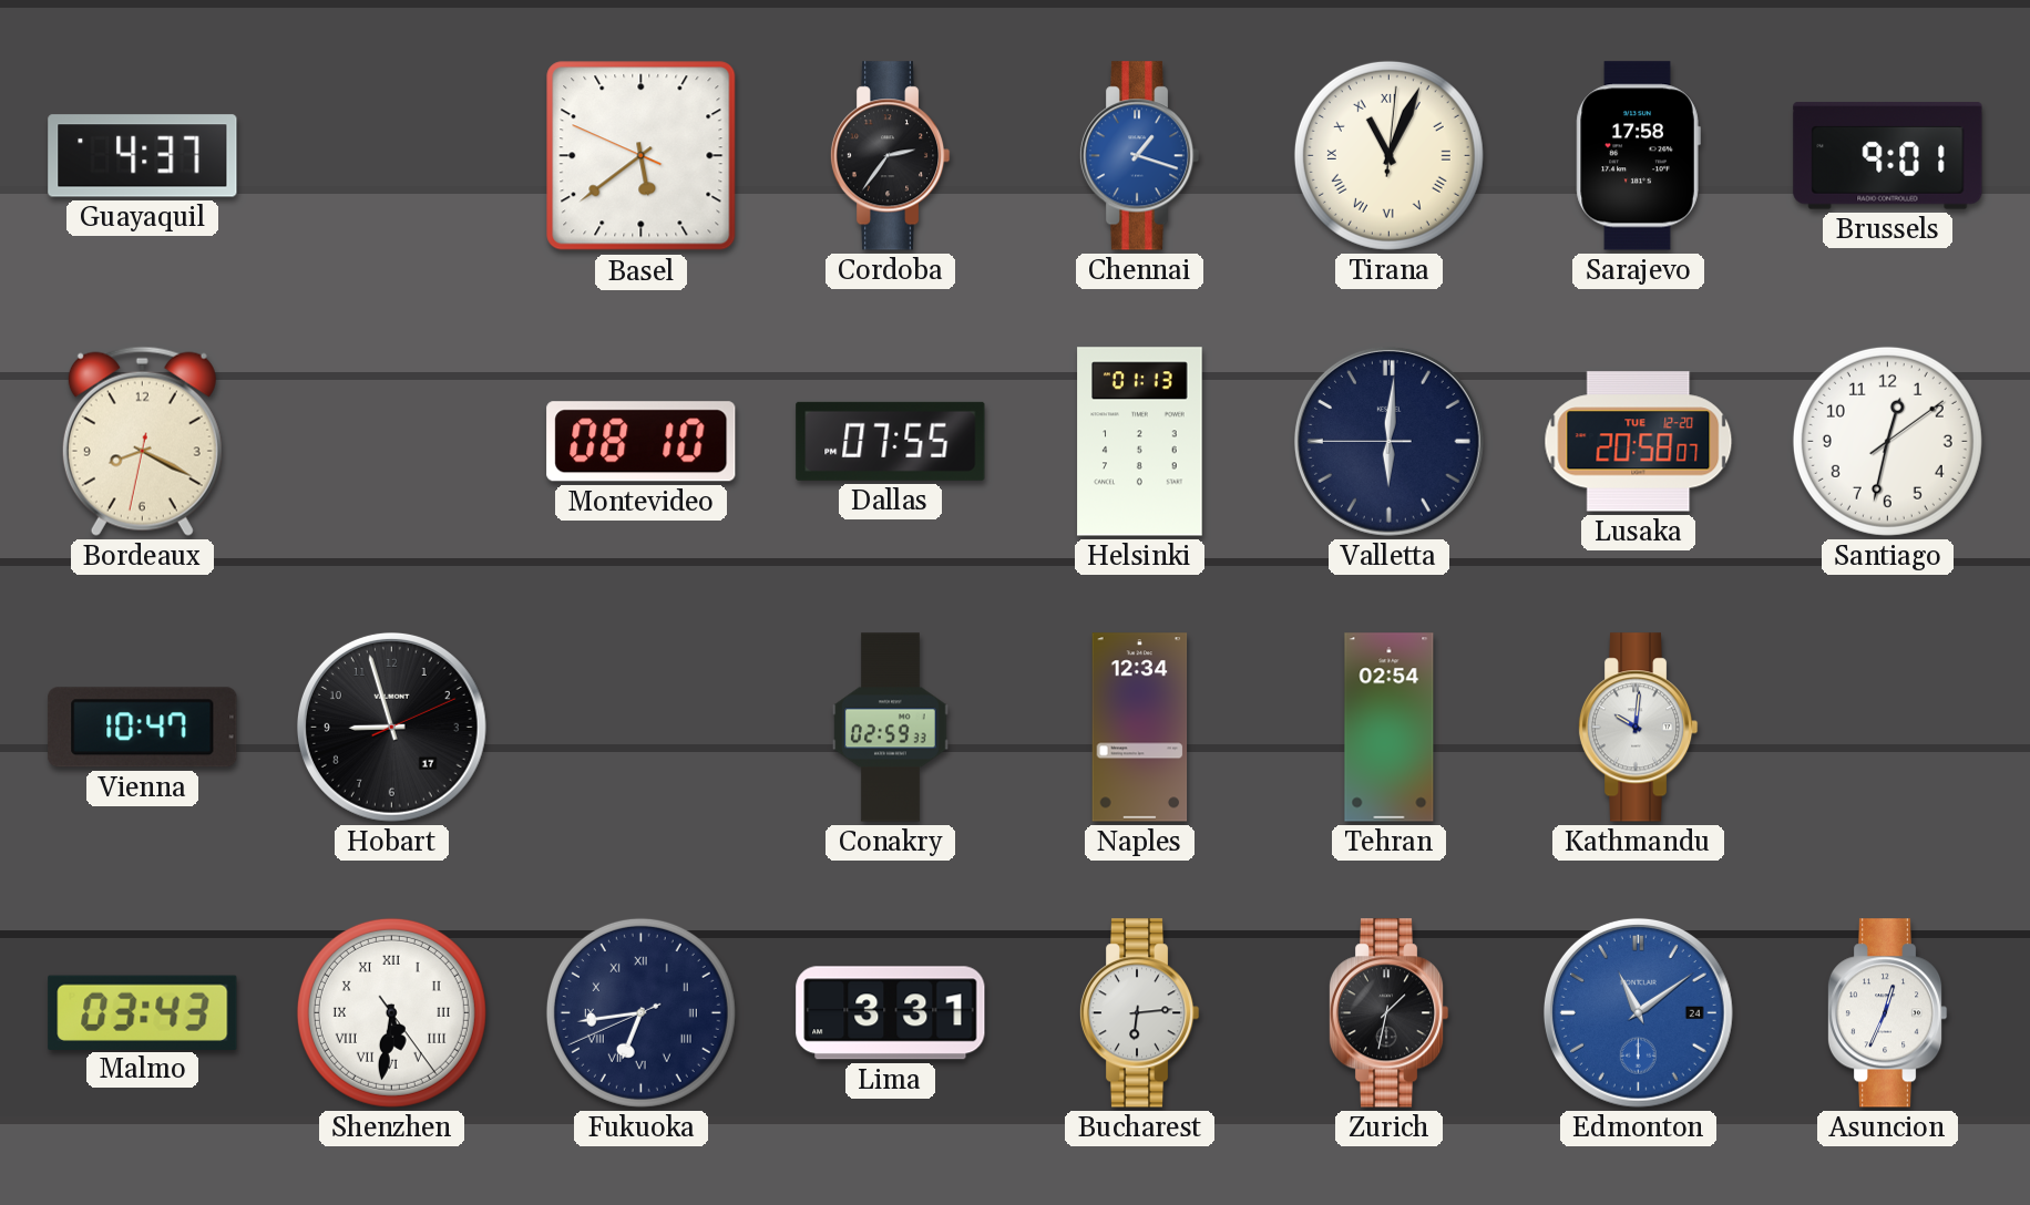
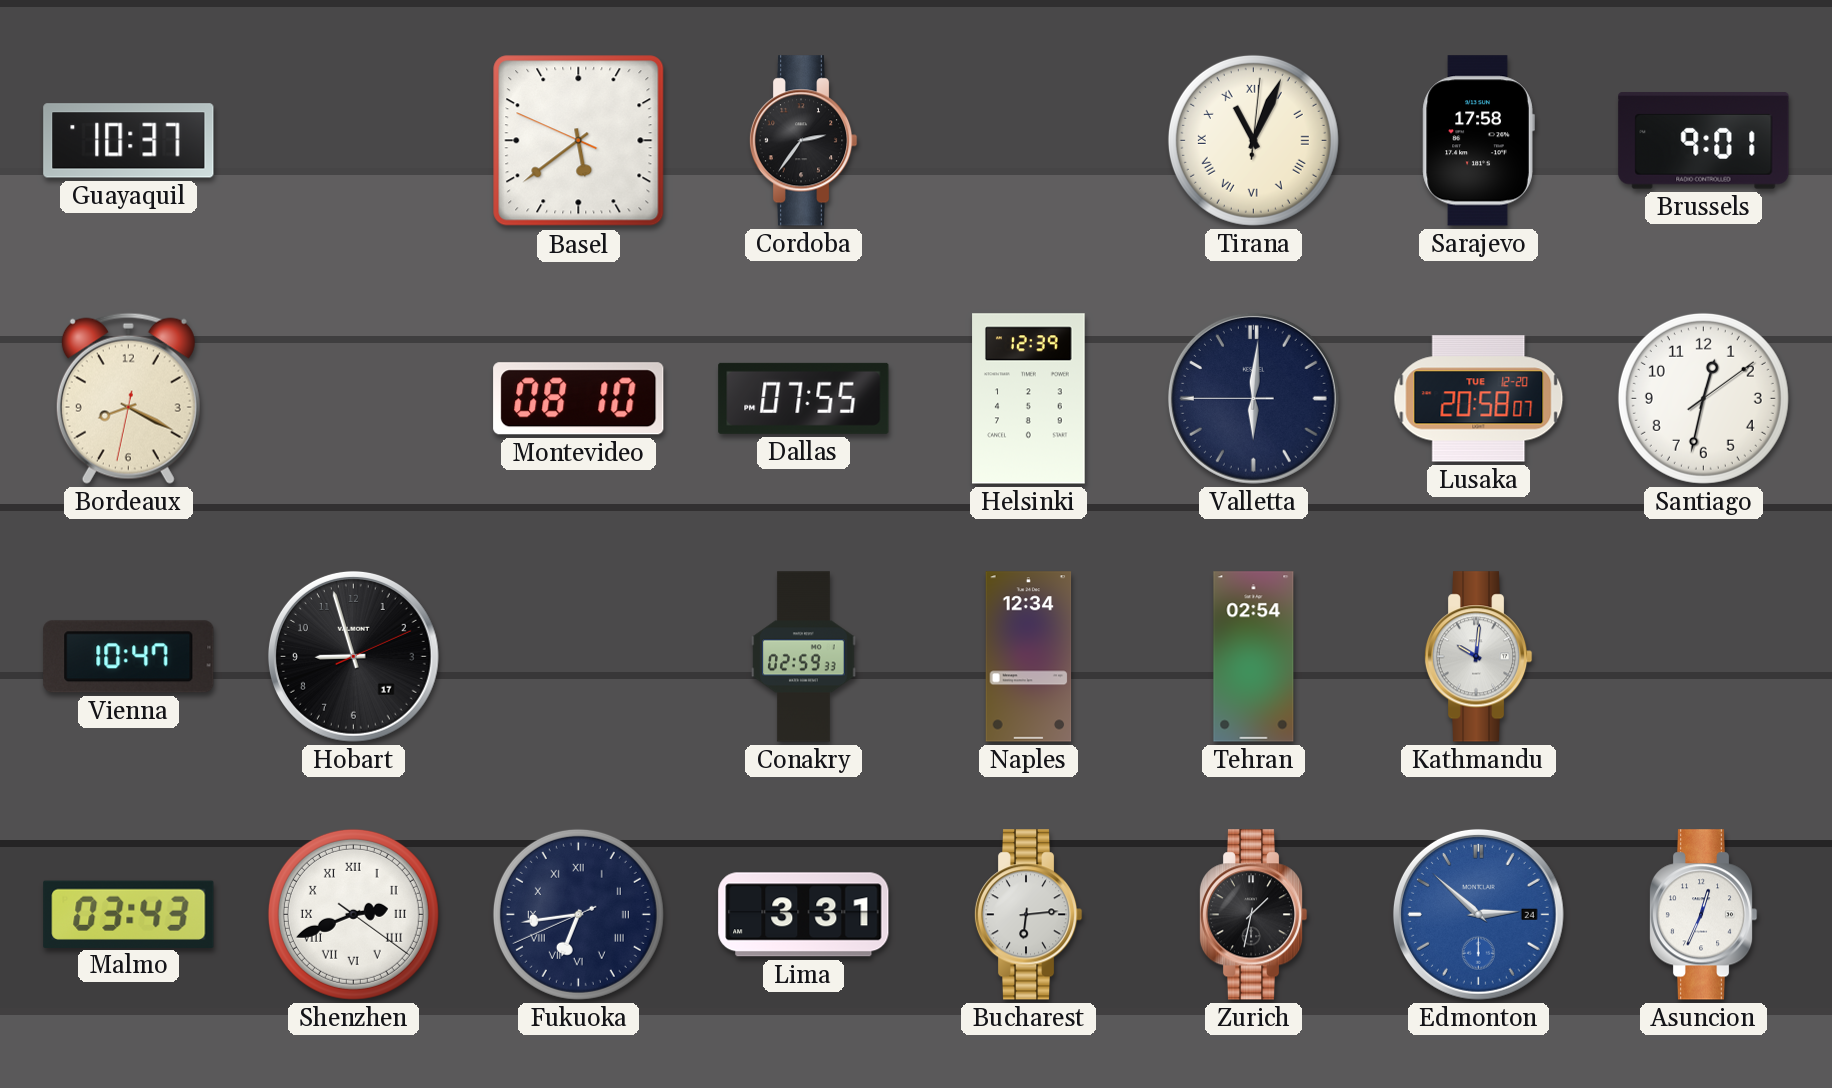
Guayaquil: 4:37 -> 10:37
Chennai: 1:18 -> none
Helsinki: 01:13 -> 12:39
Shenzhen: 5:31 -> 2:41
Edmonton: 11:09 -> 2:52
